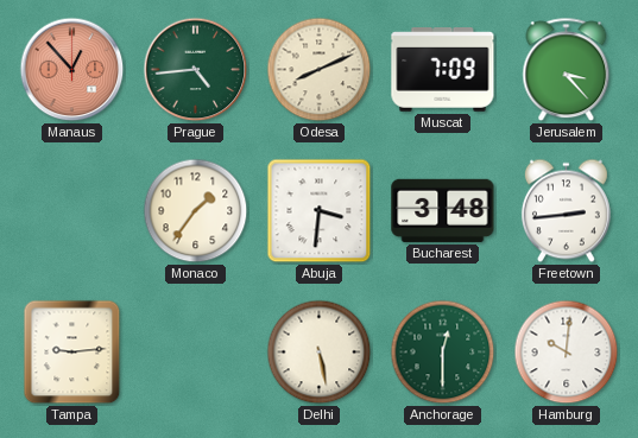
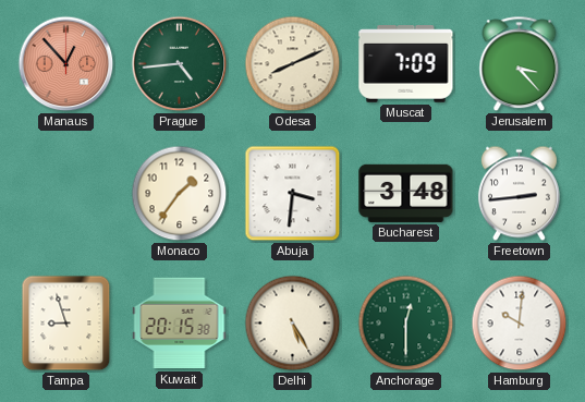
Tampa: 9:14 -> 8:57
Kuwait: none -> 20:15
Delhi: 5:28 -> 5:25
